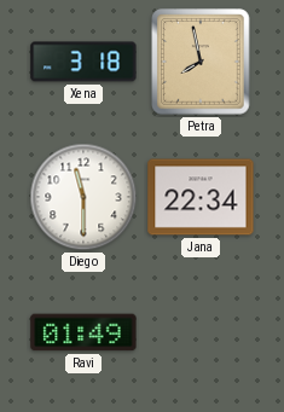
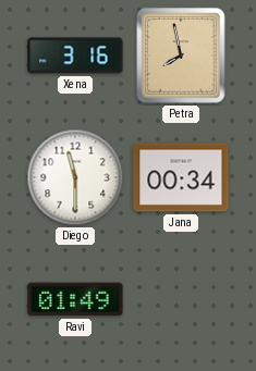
Xena: 3:18 -> 3:16
Jana: 22:34 -> 00:34
